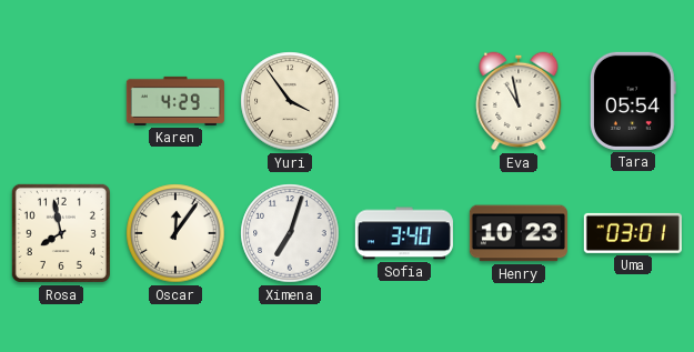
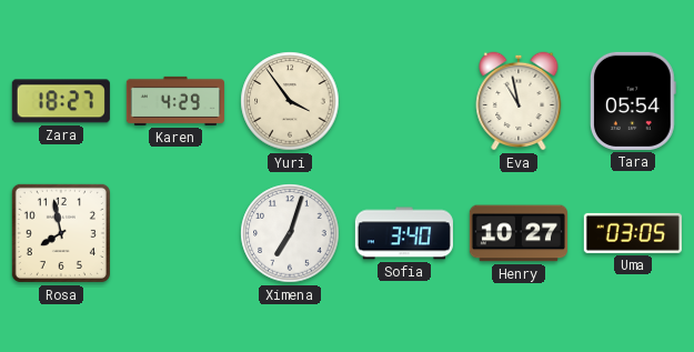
Zara: none -> 18:27
Oscar: 12:06 -> none
Henry: 10:23 -> 10:27
Uma: 03:01 -> 03:05
